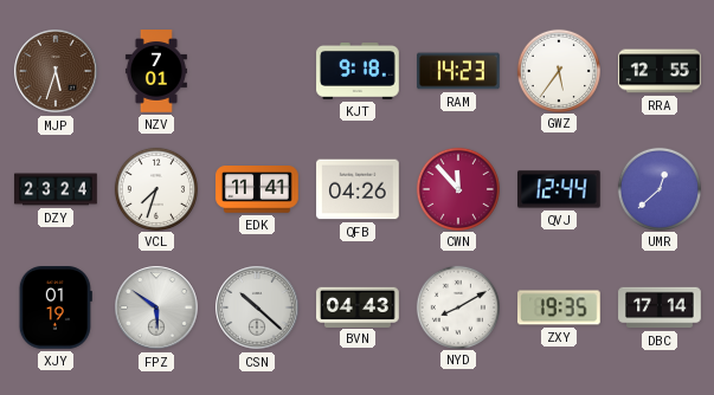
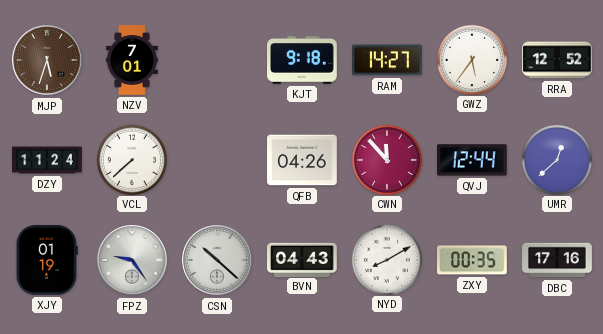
RAM: 14:23 -> 14:27
RRA: 12:55 -> 12:52
DZY: 23:24 -> 11:24
VCL: 7:33 -> 7:38
EDK: 11:41 -> none
FPZ: 5:51 -> 9:24
ZXY: 19:35 -> 00:35
DBC: 17:14 -> 17:16
